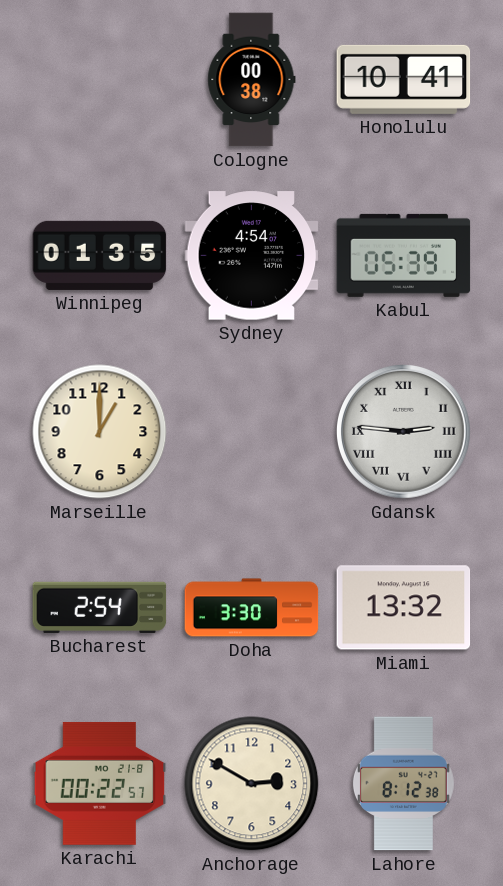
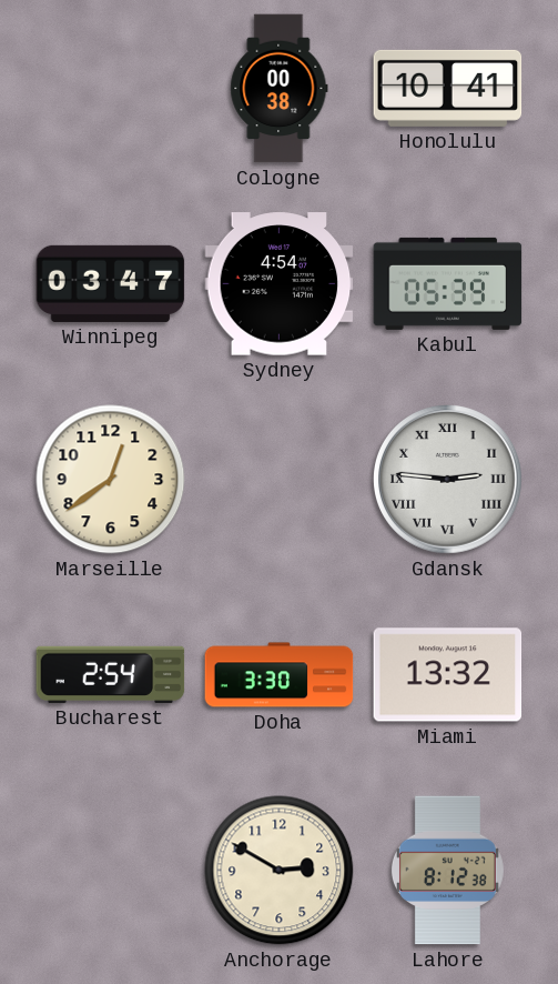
Winnipeg: 01:35 -> 03:47
Marseille: 1:00 -> 12:39
Karachi: 00:22 -> none
